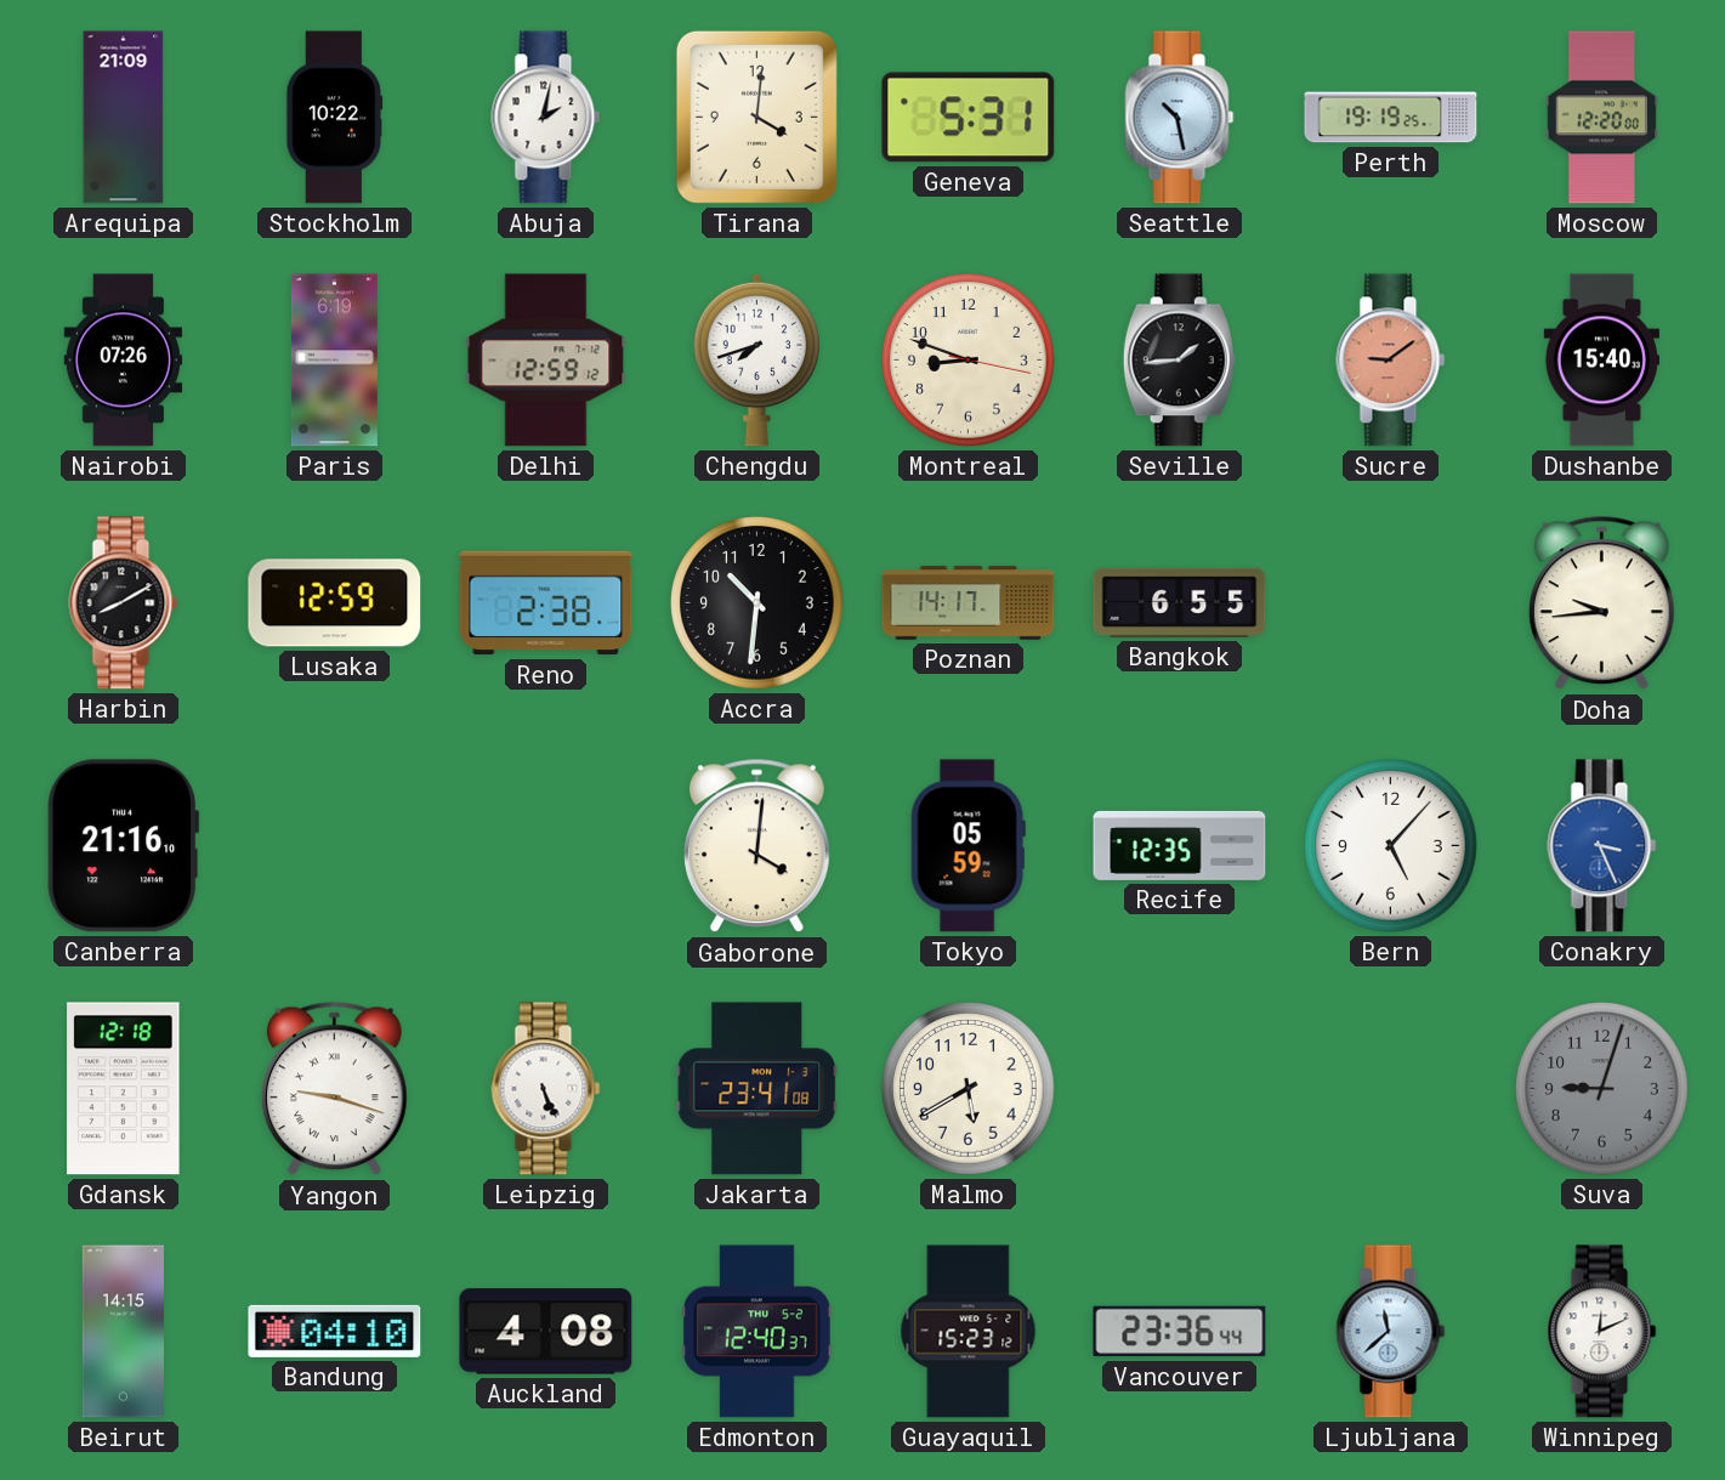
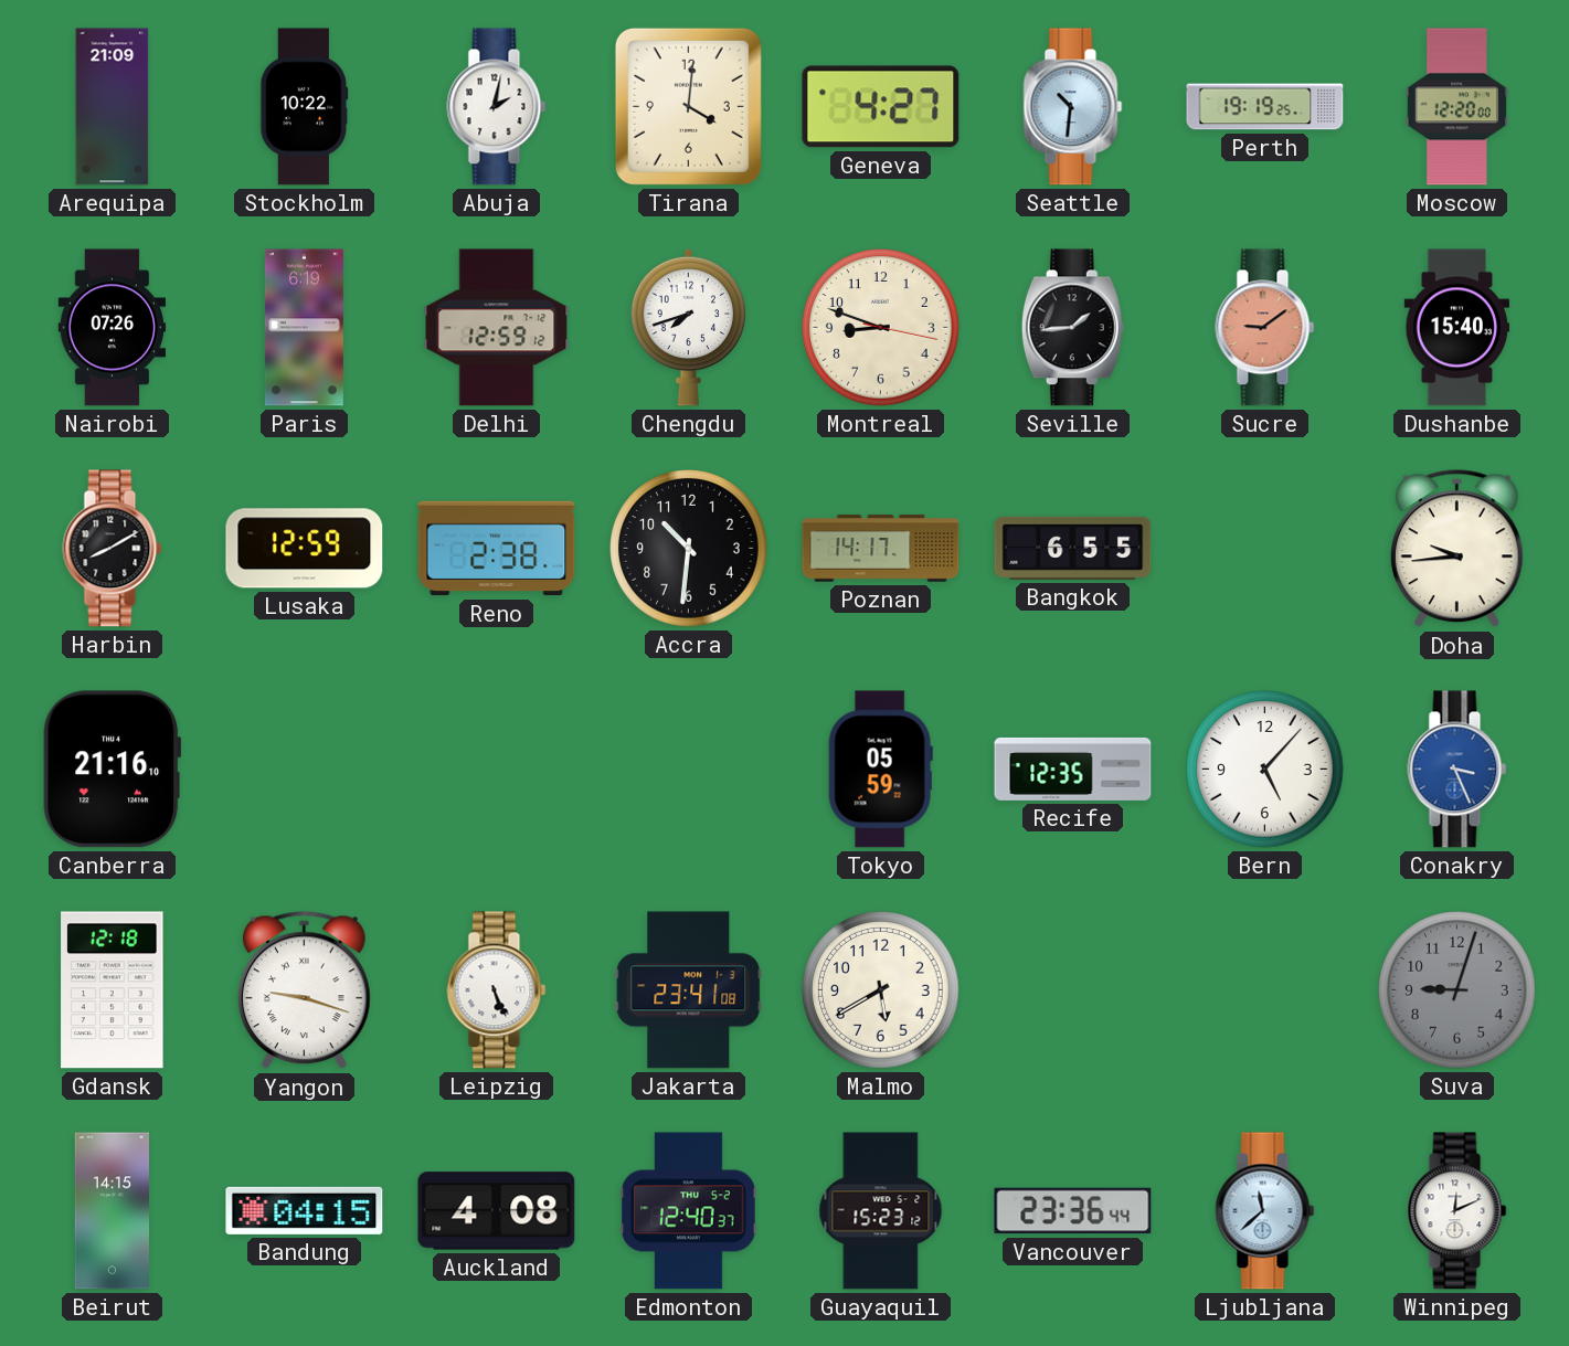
Geneva: 5:31 -> 4:27
Seattle: 10:28 -> 10:31
Gaborone: 4:01 -> none
Bandung: 04:10 -> 04:15
